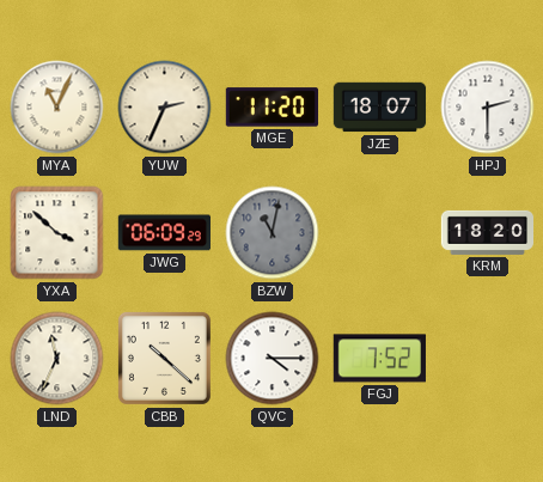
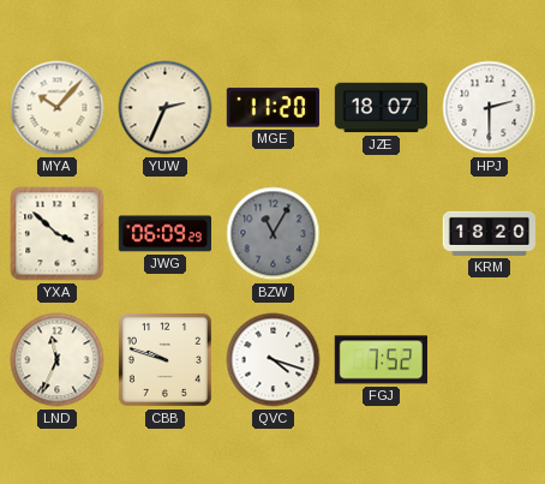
MYA: 11:04 -> 10:07
BZW: 11:02 -> 11:05
CBB: 10:22 -> 9:48
QVC: 4:15 -> 4:18
